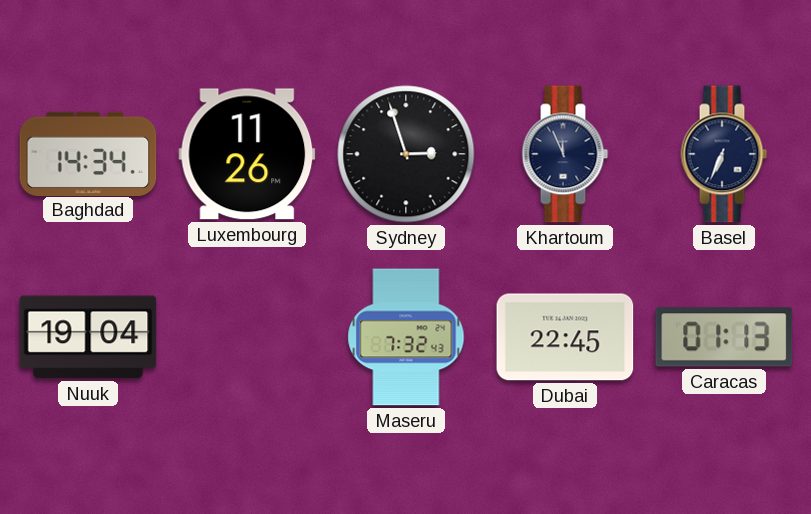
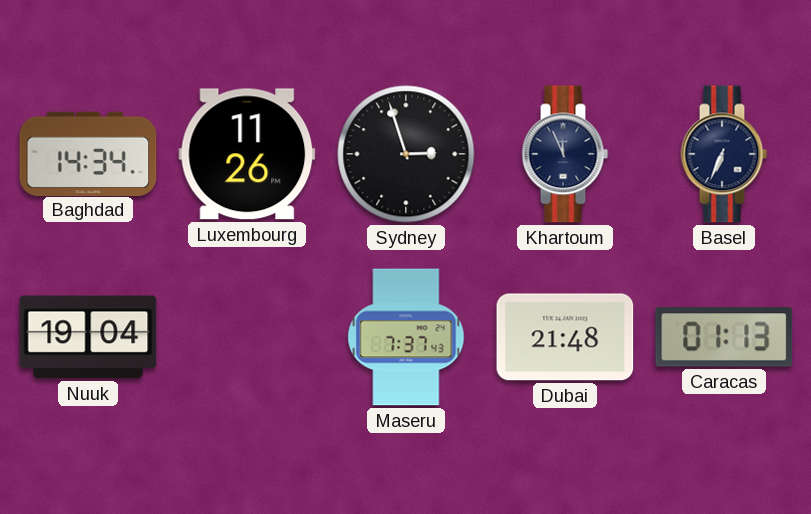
Maseru: 7:32 -> 7:37
Dubai: 22:45 -> 21:48
